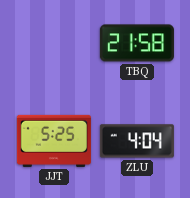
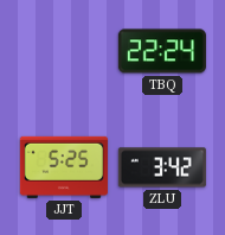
TBQ: 21:58 -> 22:24
ZLU: 4:04 -> 3:42
